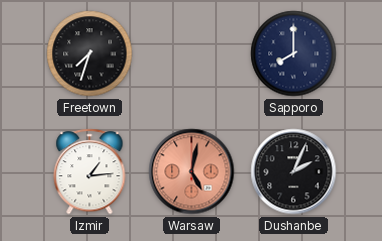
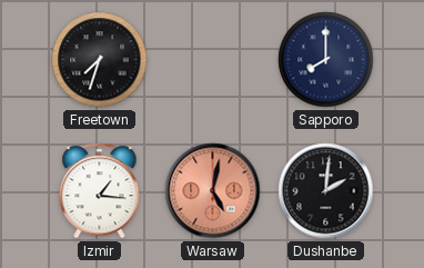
Izmir: 1:14 -> 1:16
Dushanbe: 2:04 -> 2:01
